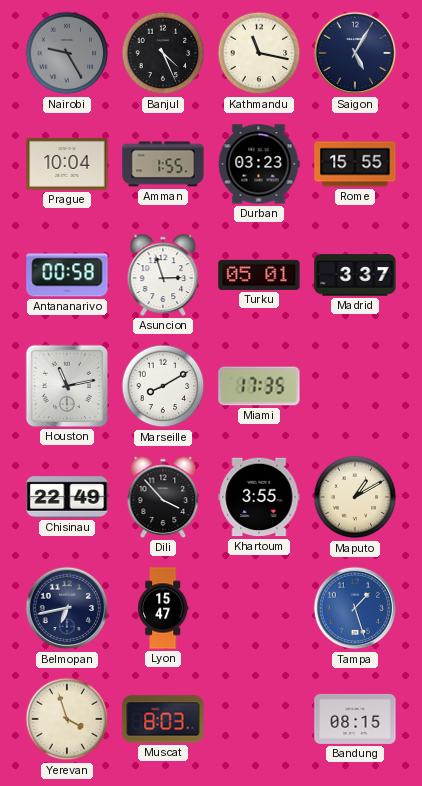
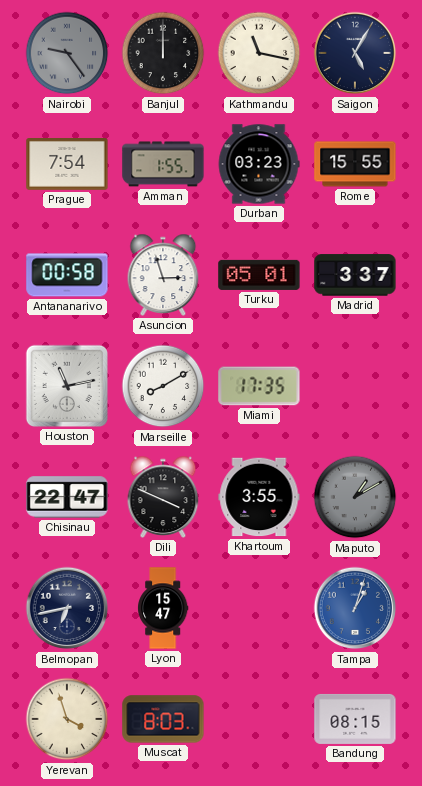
Nairobi: 9:25 -> 9:24
Banjul: 4:26 -> 12:00
Prague: 10:04 -> 7:54
Chisinau: 22:49 -> 22:47
Dili: 3:53 -> 3:49
Maputo dial: cream -> grey
Tampa: 1:27 -> 1:03
